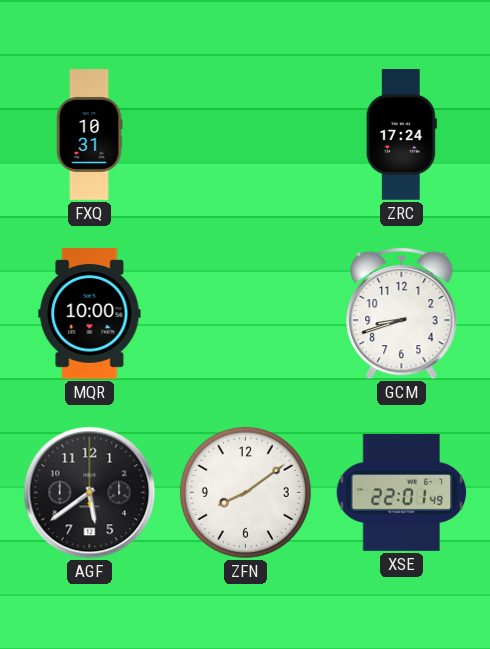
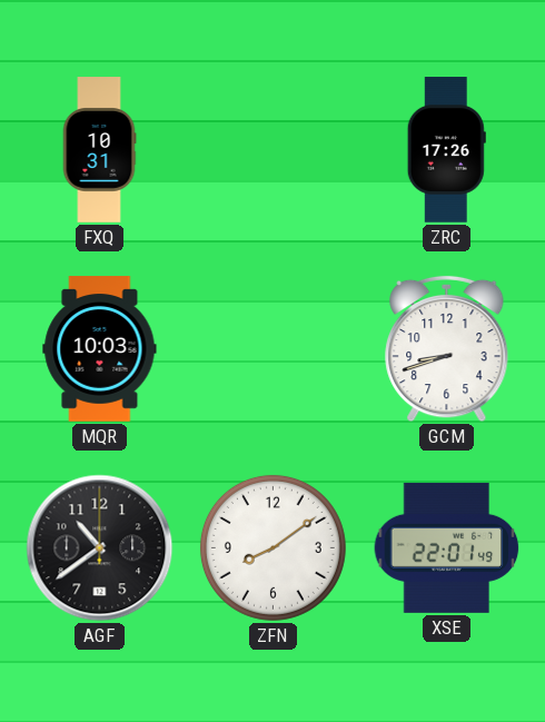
ZRC: 17:24 -> 17:26
MQR: 10:00 -> 10:03
AGF: 5:39 -> 10:39
